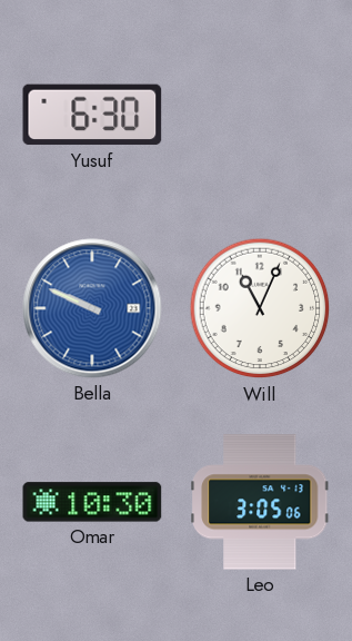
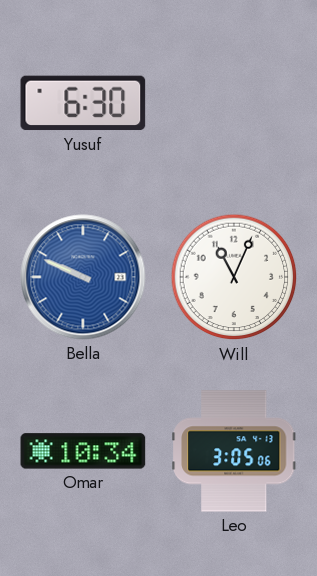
Omar: 10:30 -> 10:34
